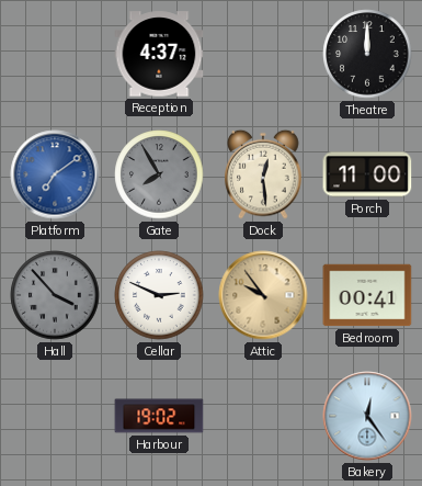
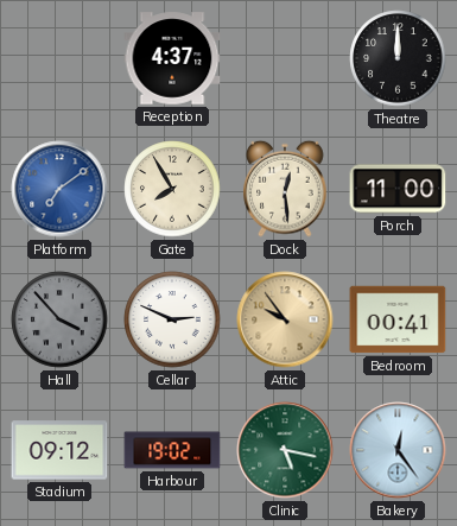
Gate dial: grey -> cream
Stadium: none -> 09:12
Clinic: none -> 5:17
